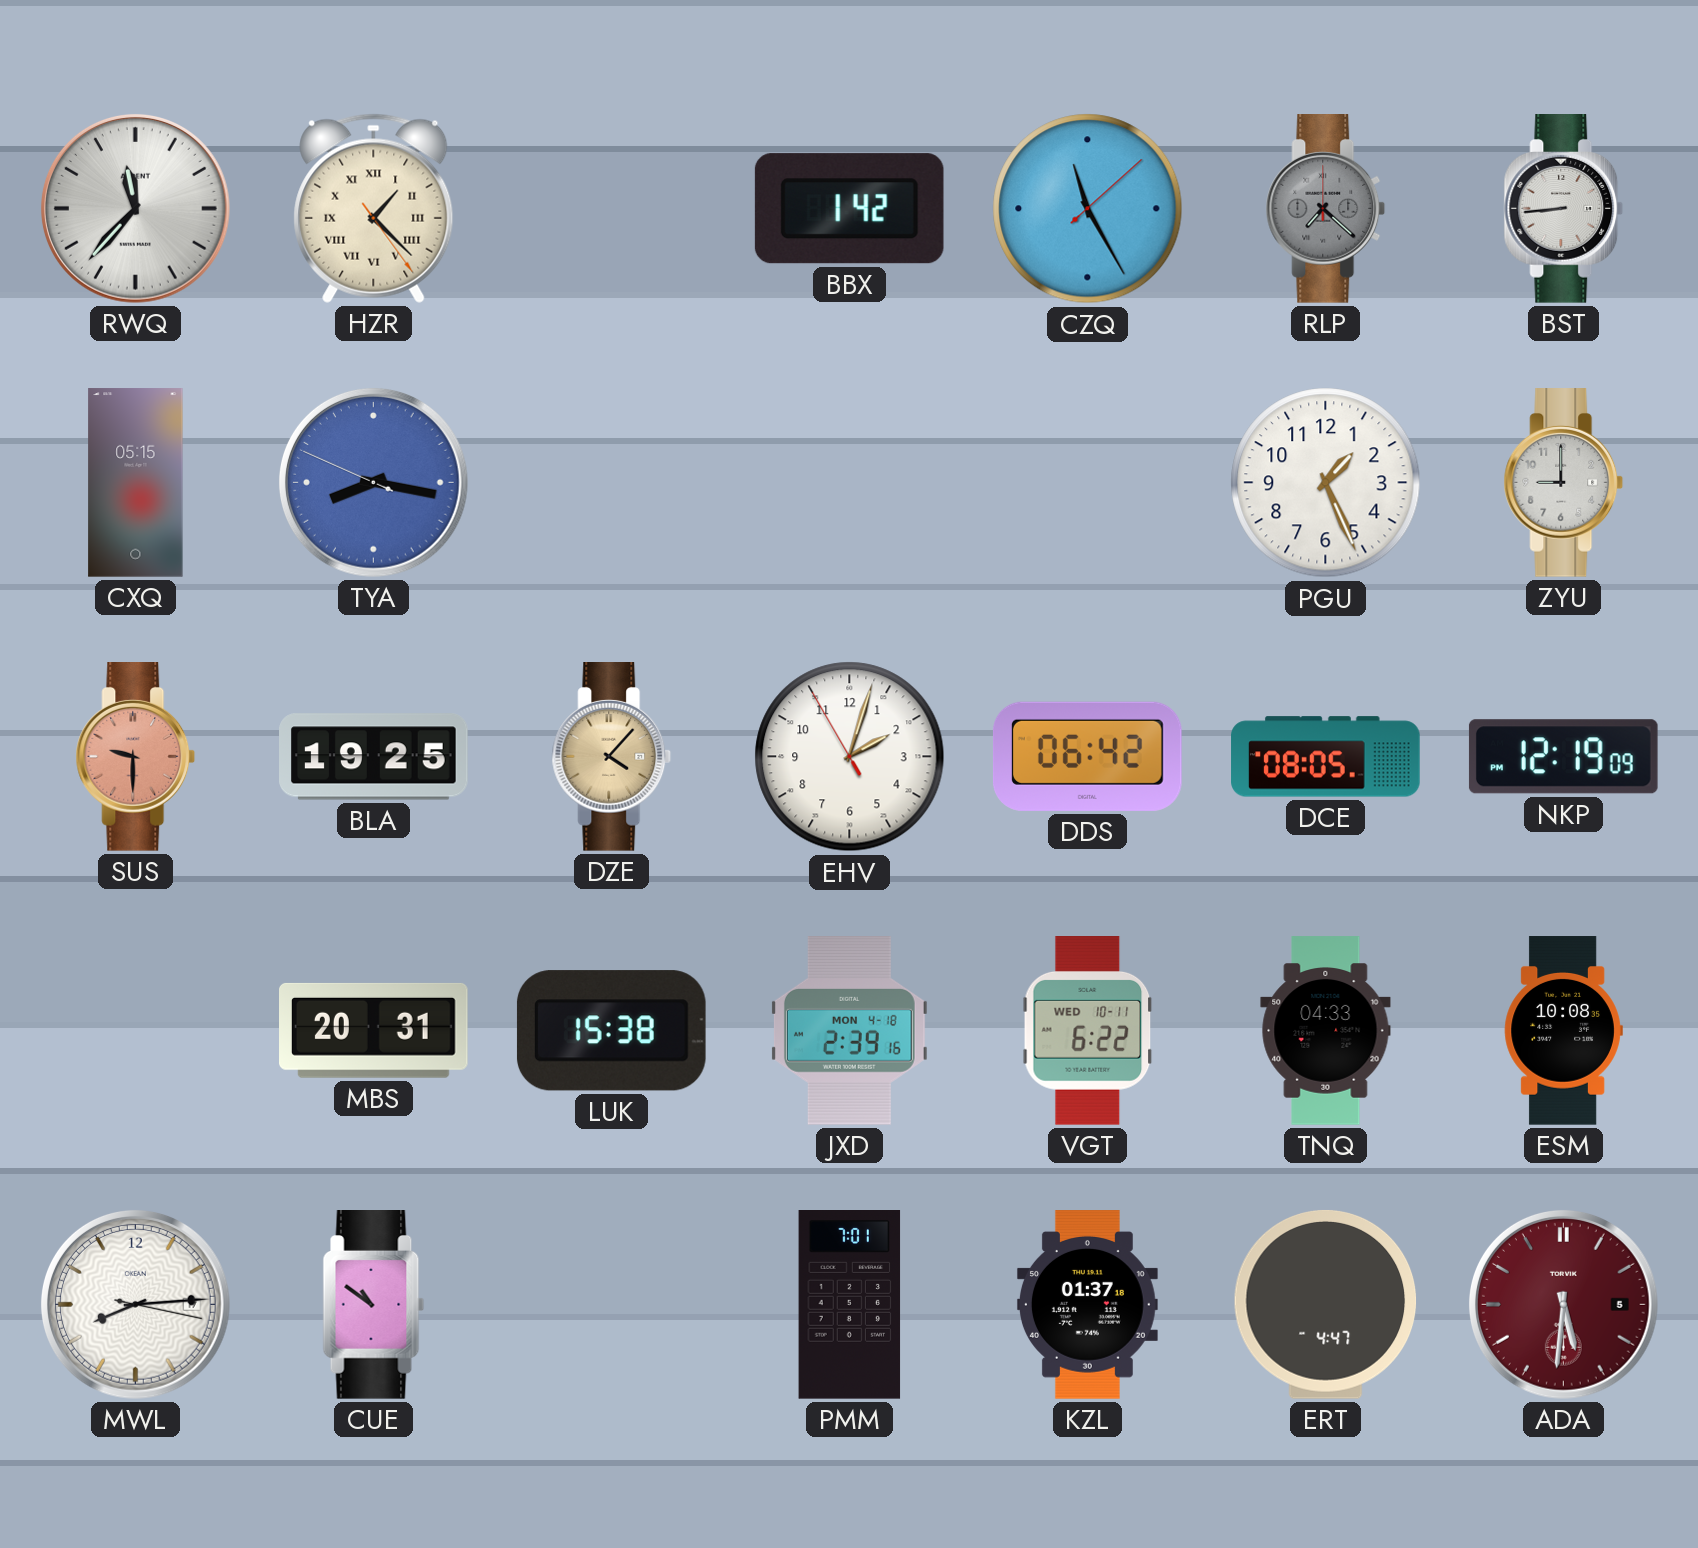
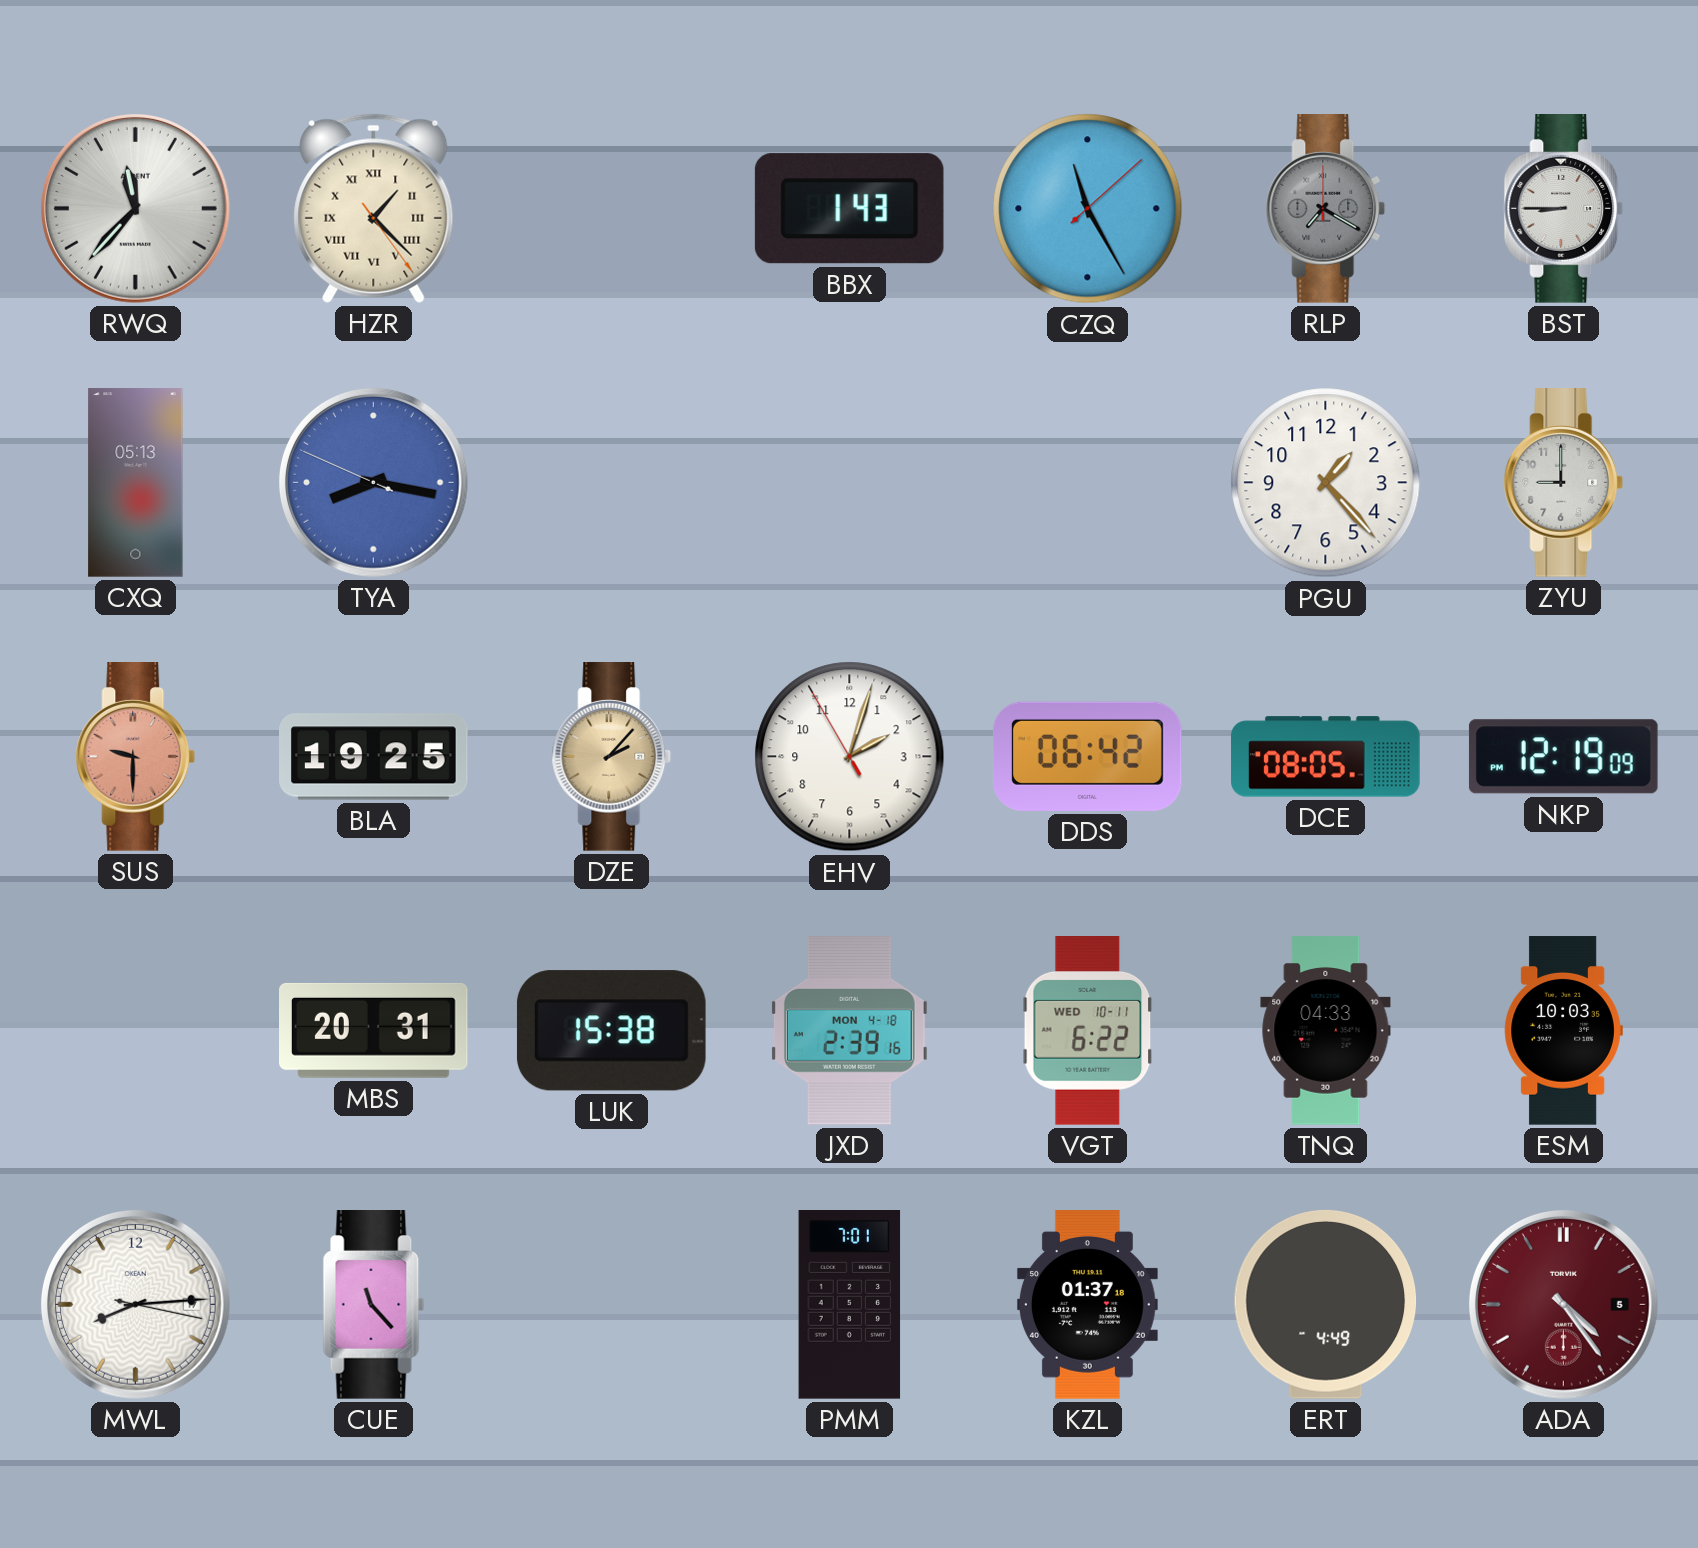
BBX: 1:42 -> 1:43
RLP: 7:22 -> 7:20
BST: 8:44 -> 8:45
CXQ: 05:15 -> 05:13
PGU: 1:26 -> 1:23
DZE: 4:07 -> 2:07
ESM: 10:08 -> 10:03
CUE: 10:51 -> 11:23
ERT: 4:47 -> 4:49
ADA: 5:31 -> 4:24
